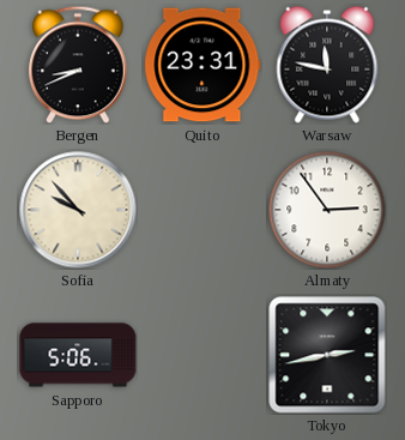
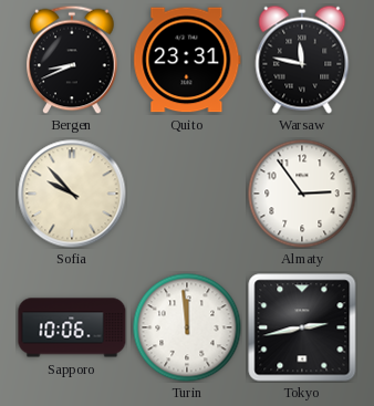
Sapporo: 5:06 -> 10:06
Turin: none -> 11:59
